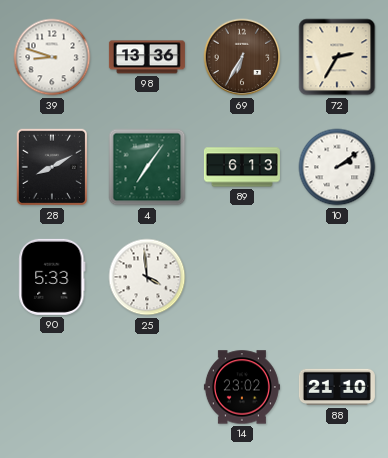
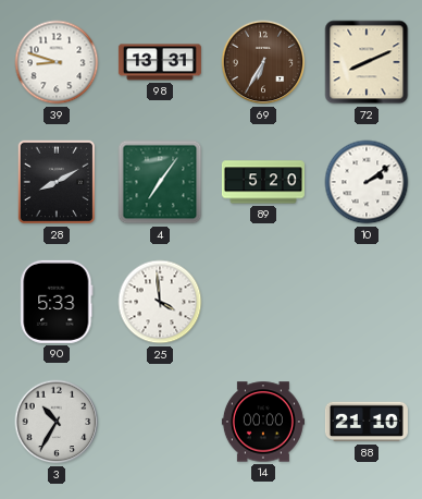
98: 13:36 -> 13:31
72: 2:35 -> 8:11
89: 6:13 -> 5:20
3: none -> 10:35
14: 23:02 -> 00:00
